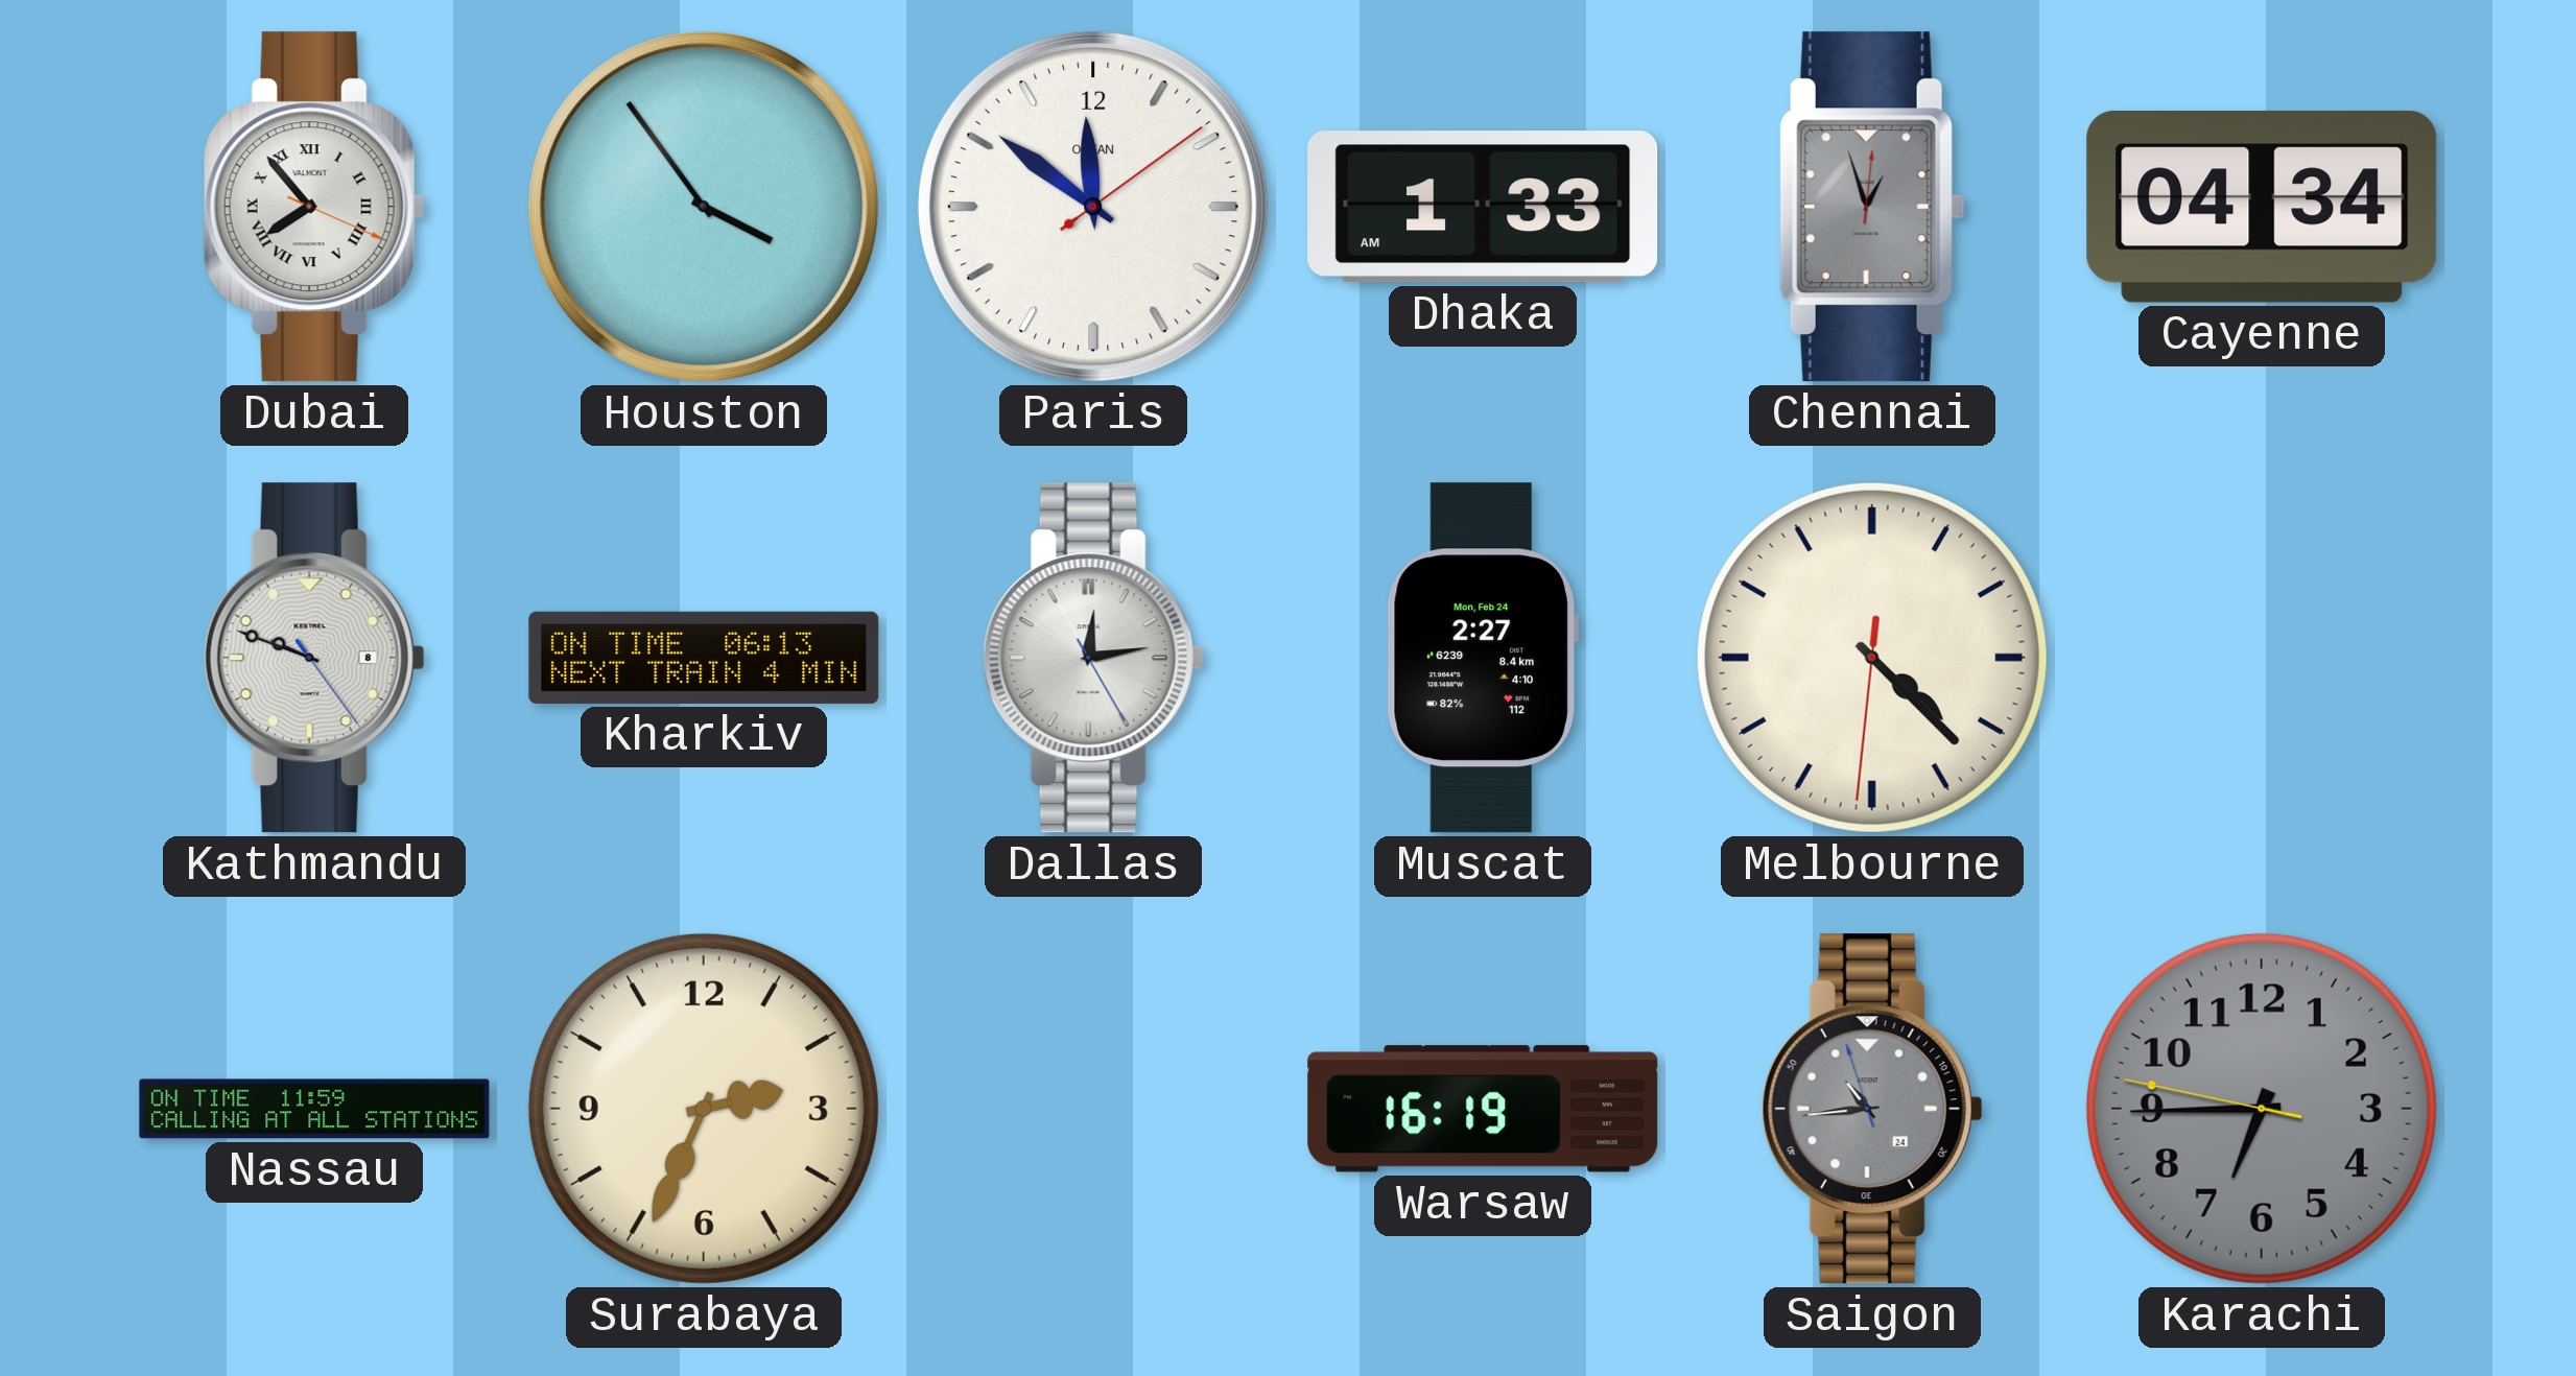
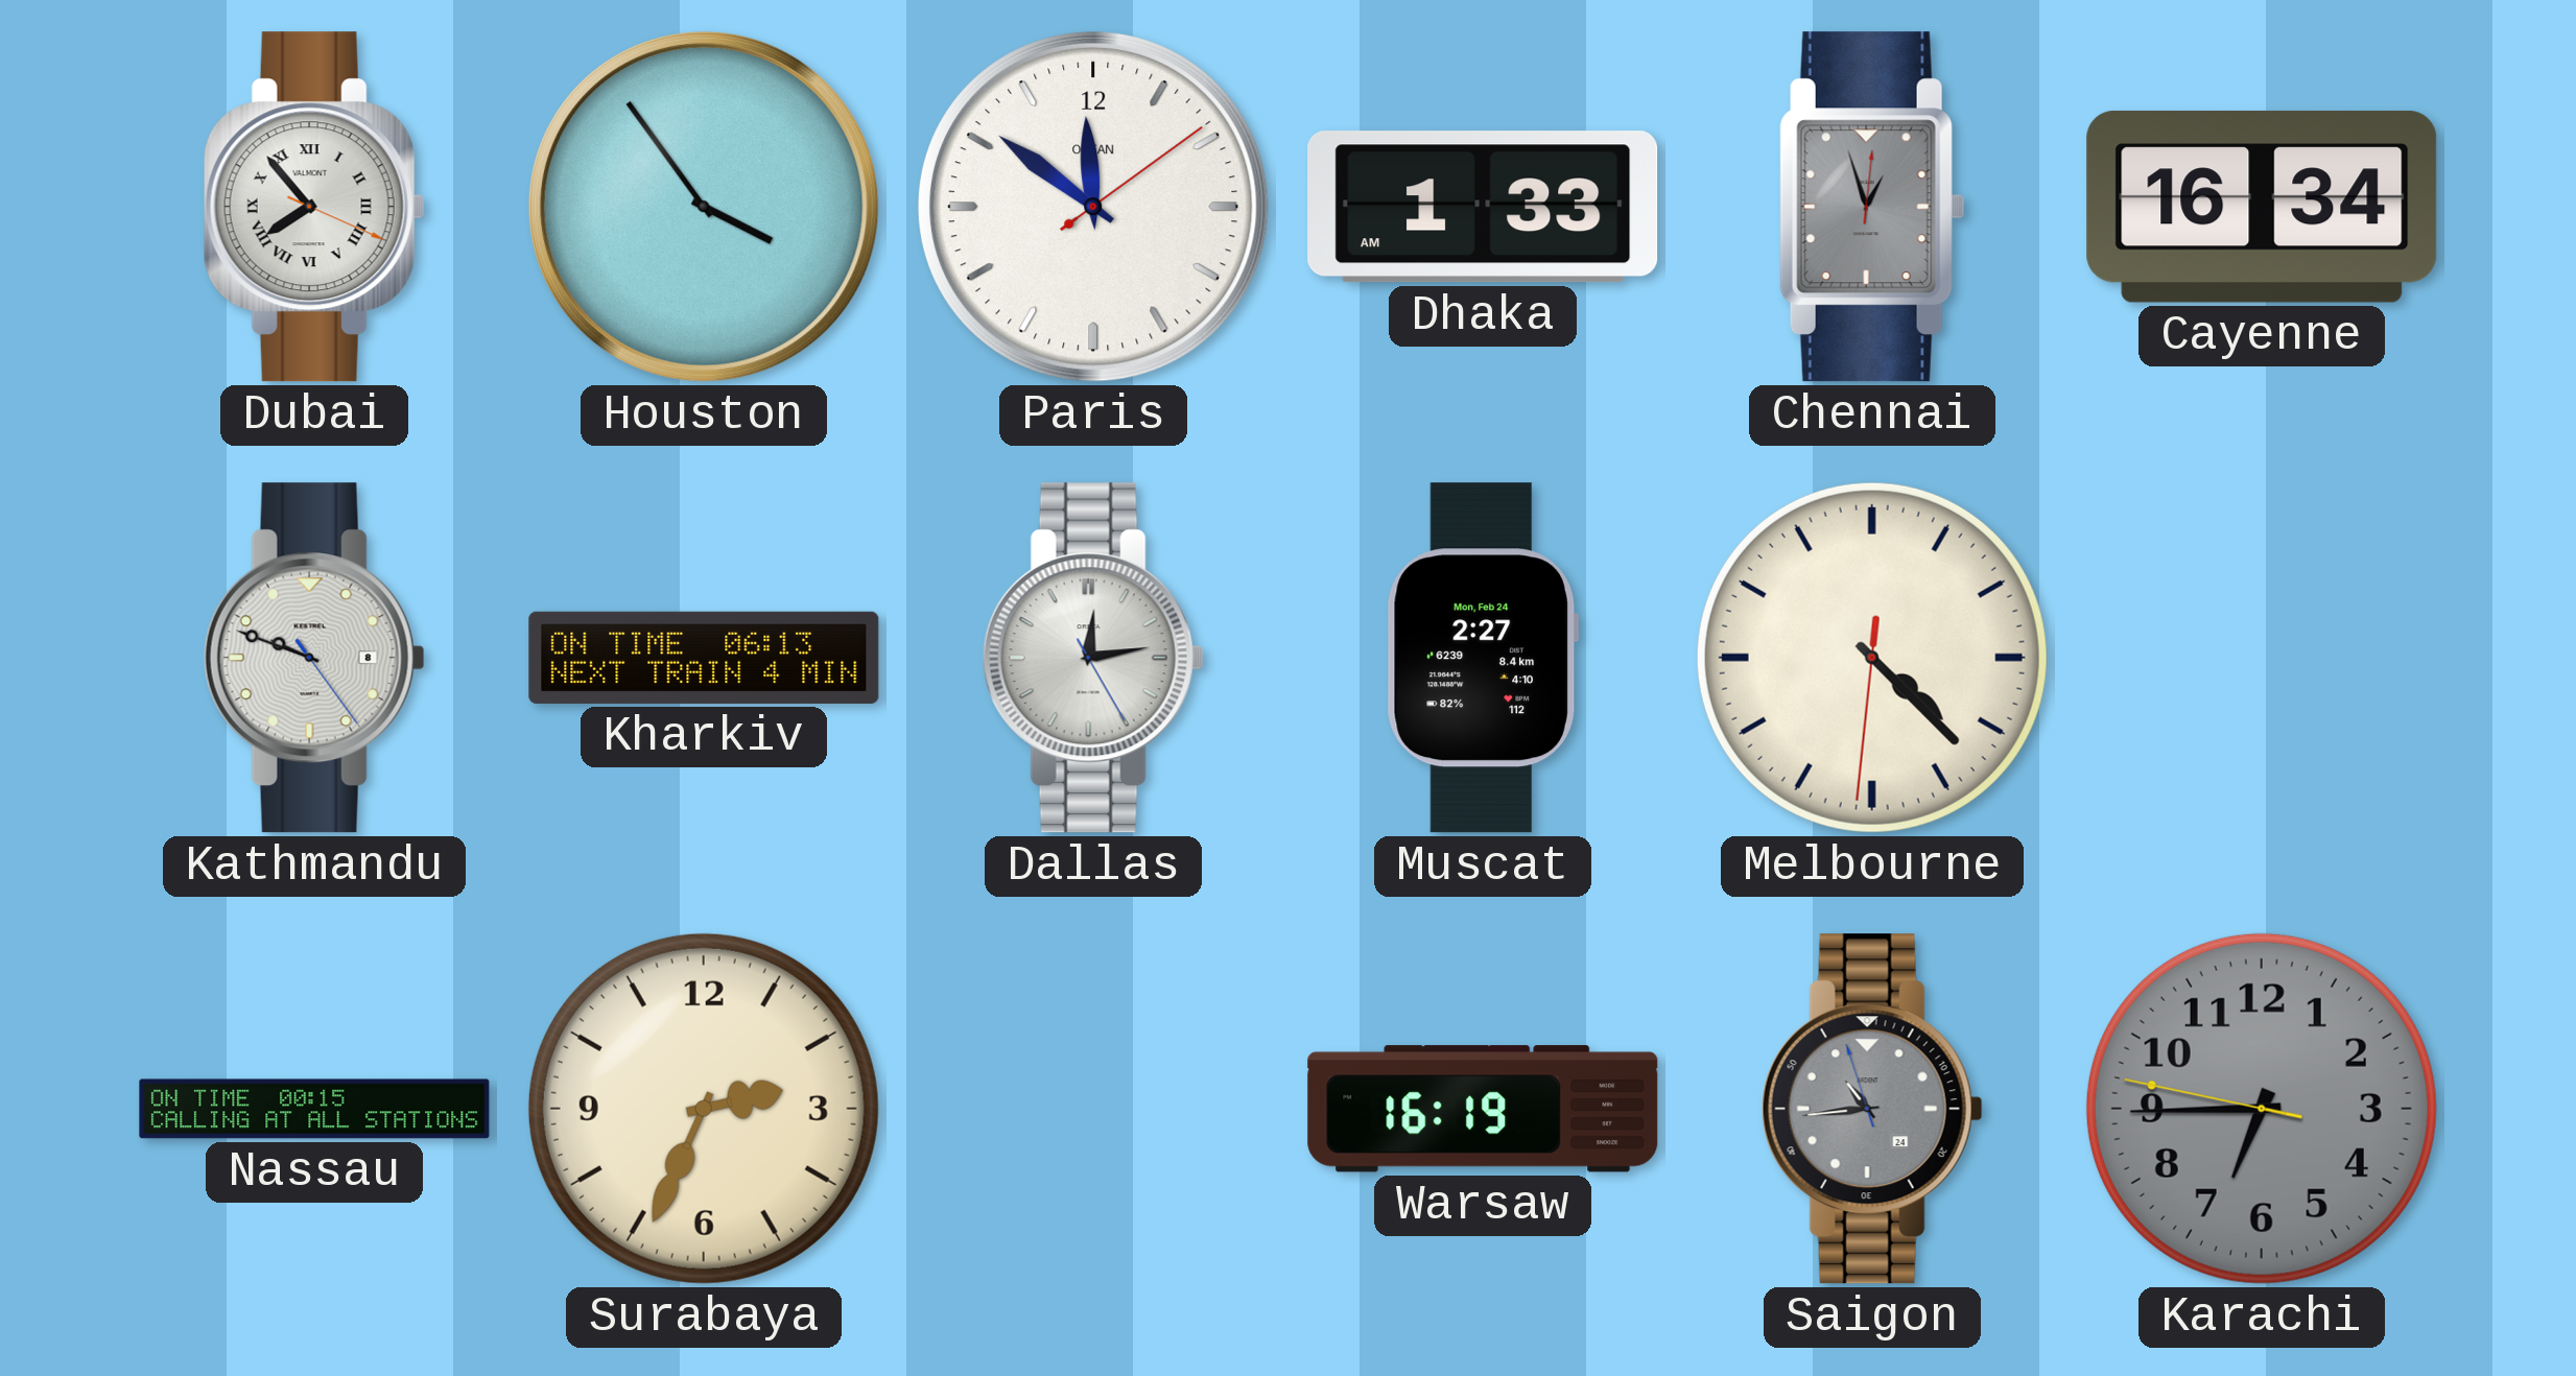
Cayenne: 04:34 -> 16:34
Nassau: 11:59 -> 00:15
